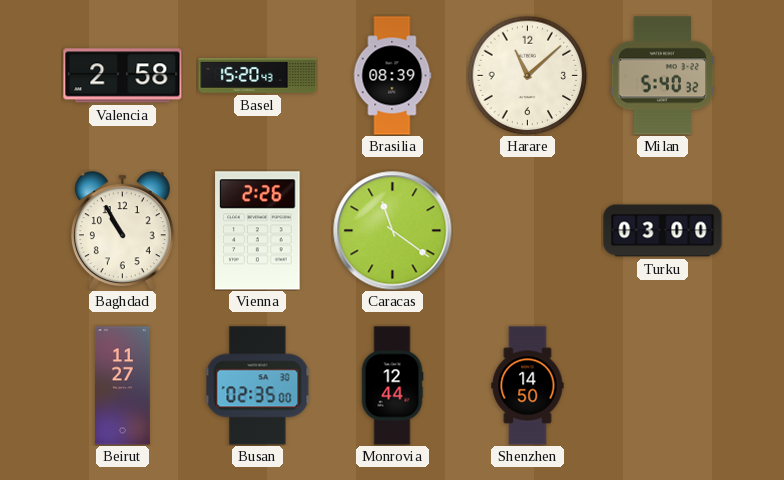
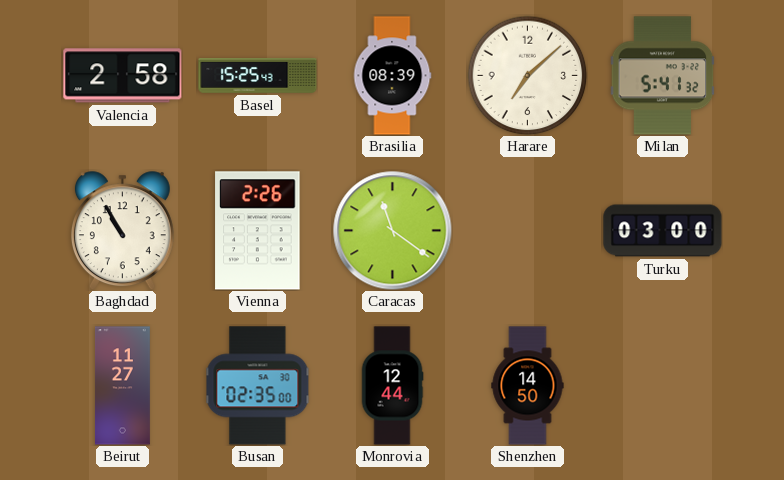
Basel: 15:20 -> 15:25
Harare: 11:08 -> 7:08
Milan: 5:40 -> 5:41
